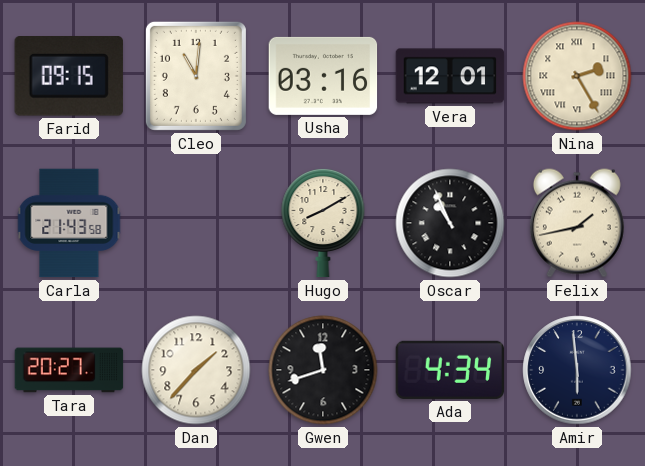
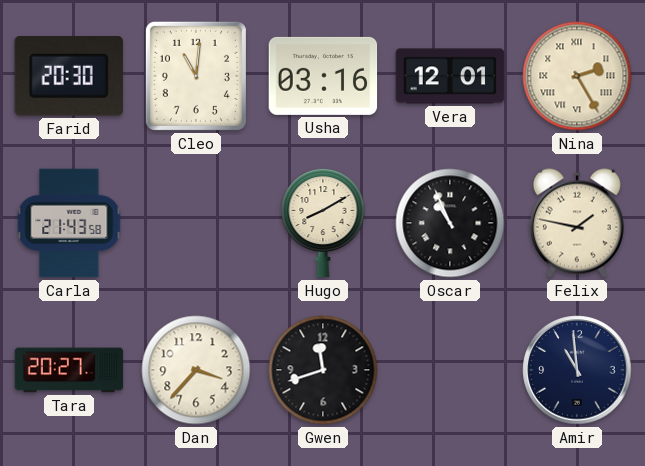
Farid: 09:15 -> 20:30
Felix: 1:43 -> 1:47
Dan: 1:37 -> 3:37
Ada: 4:34 -> none
Amir: 5:59 -> 10:59
